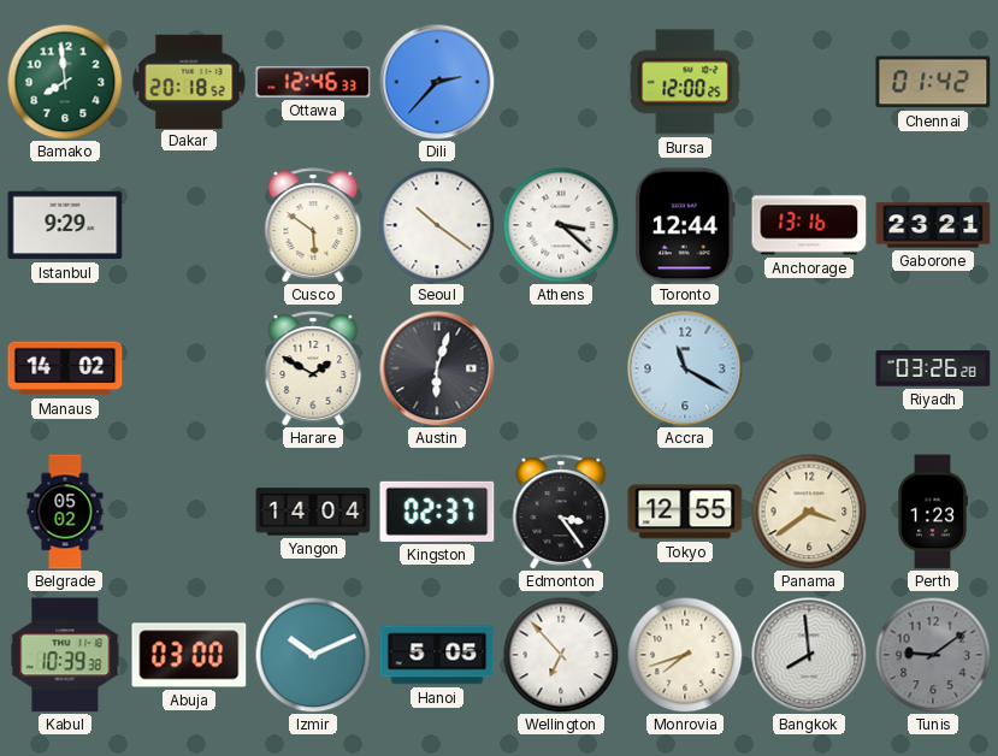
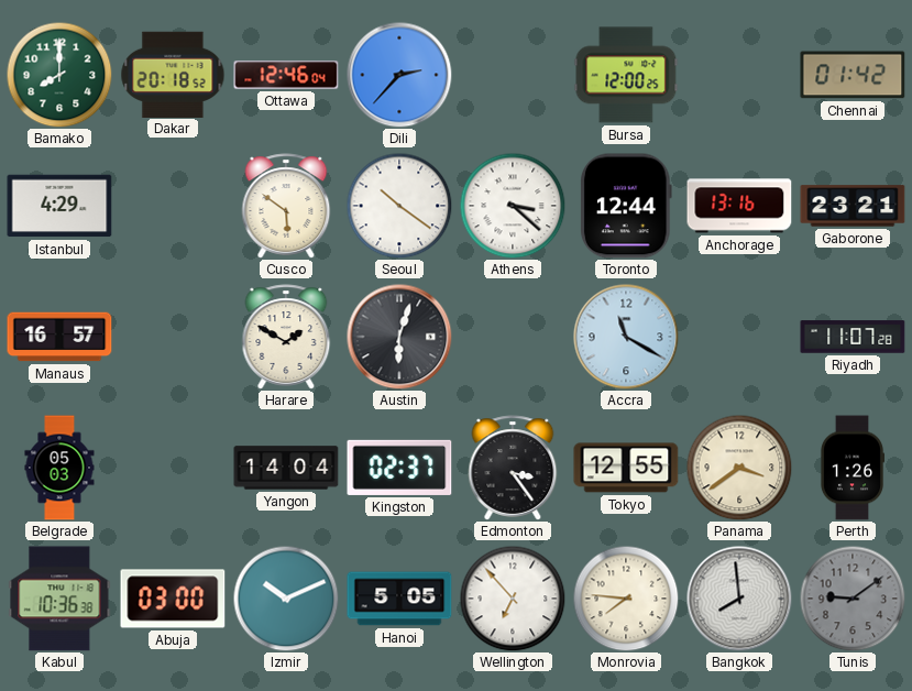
Bamako: 7:59 -> 8:00
Ottawa: 12:46:33 -> 12:46:04
Istanbul: 9:29 -> 4:29
Manaus: 14:02 -> 16:57
Riyadh: 03:26 -> 11:07
Belgrade: 05:02 -> 05:03
Perth: 1:23 -> 1:26
Kabul: 10:39 -> 10:36
Monrovia: 7:42 -> 7:46
